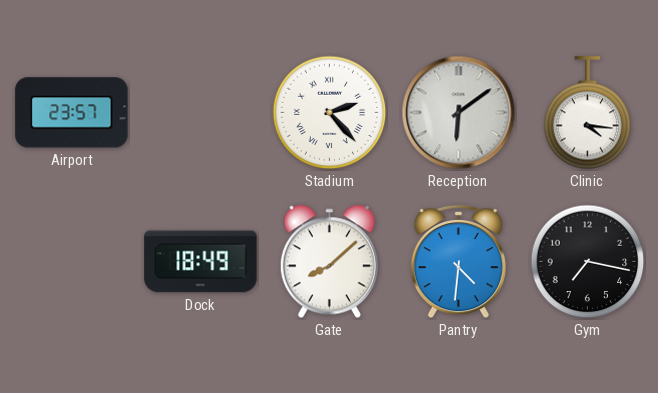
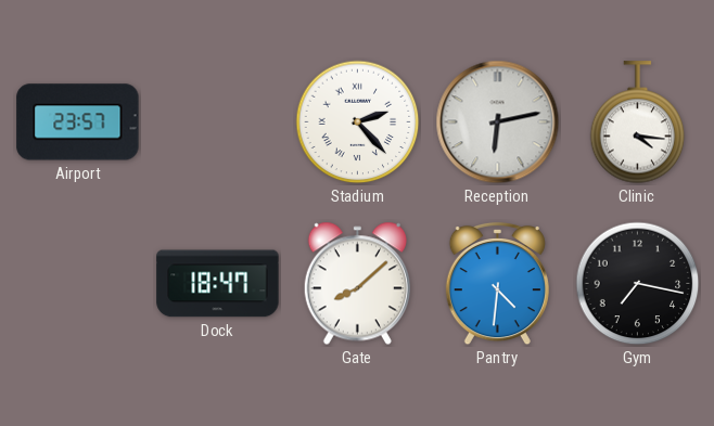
Reception: 6:09 -> 6:13
Dock: 18:49 -> 18:47
